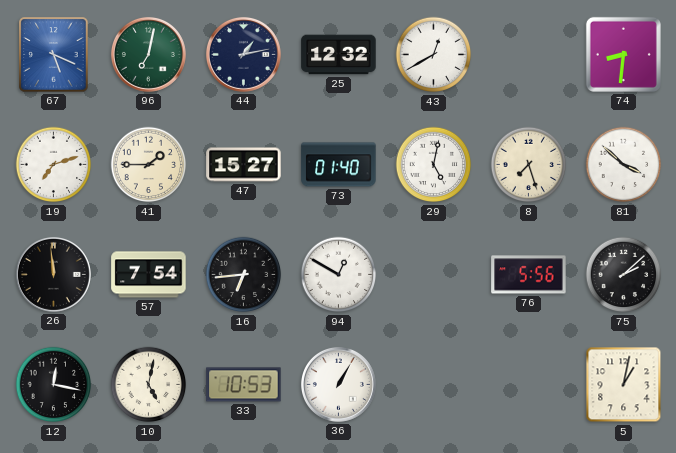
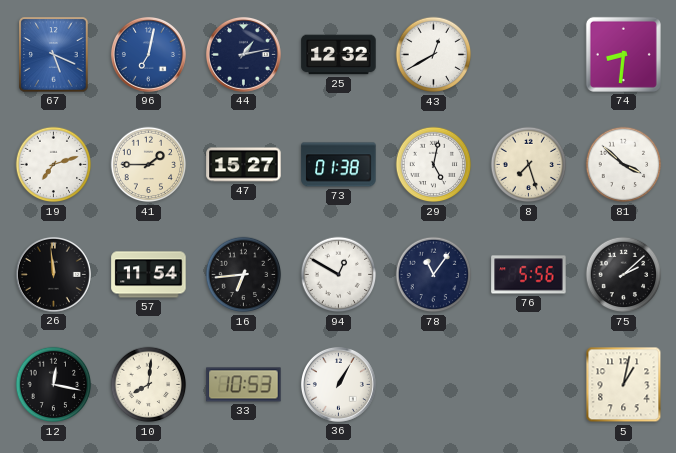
96 dial: green -> blue
73: 01:40 -> 01:38
57: 7:54 -> 11:54
78: none -> 11:06
10: 5:02 -> 8:01
